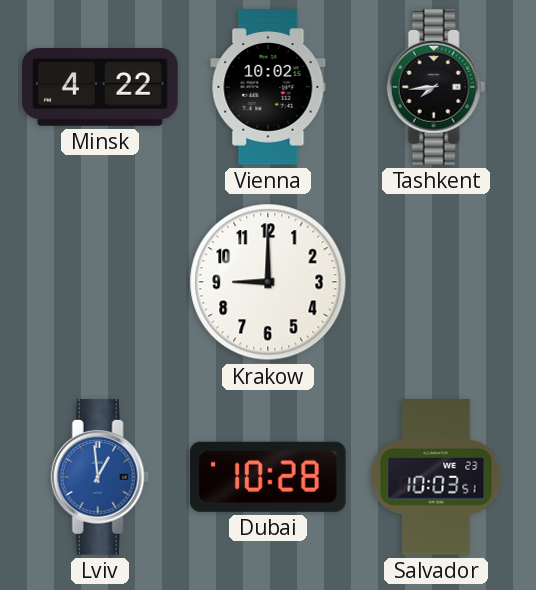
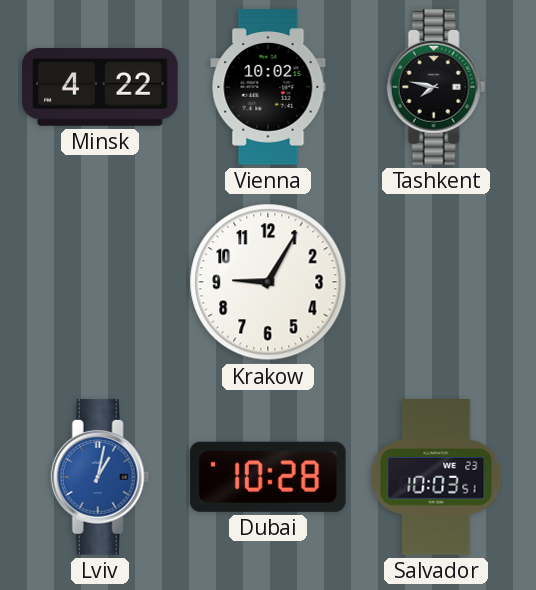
Tashkent: 7:44 -> 7:47
Krakow: 9:00 -> 9:05
Lviv: 12:59 -> 1:02
